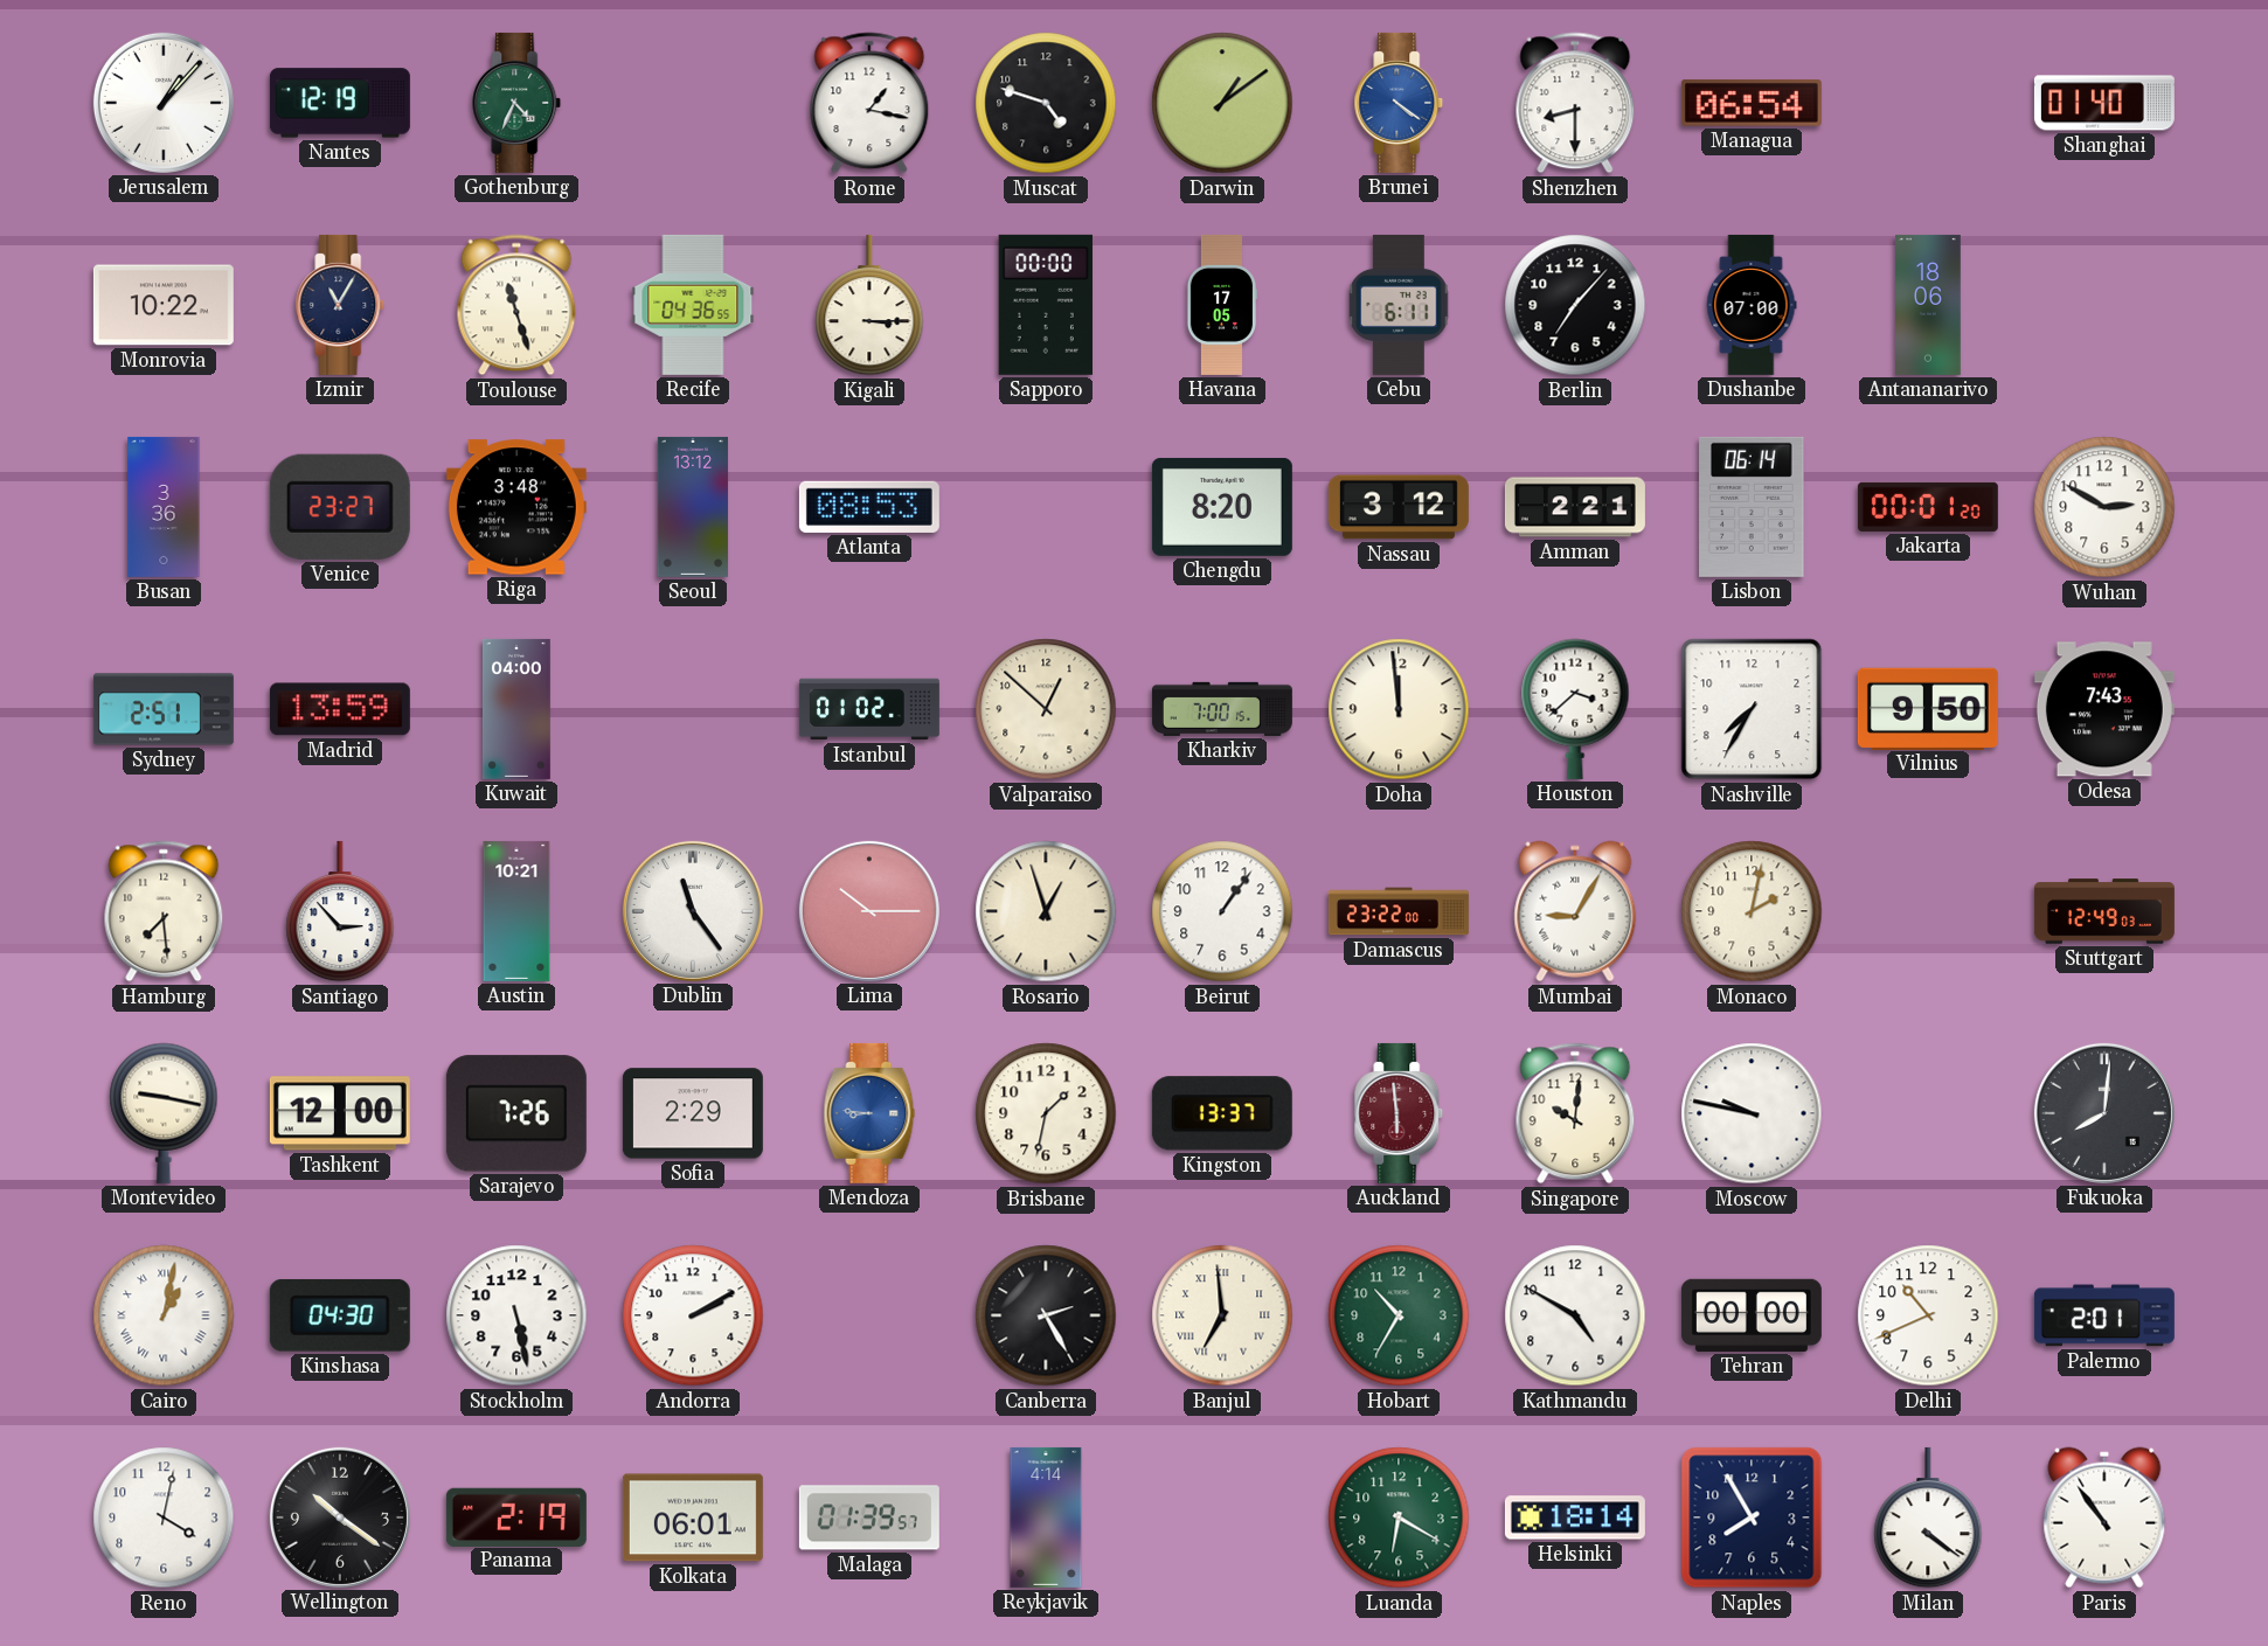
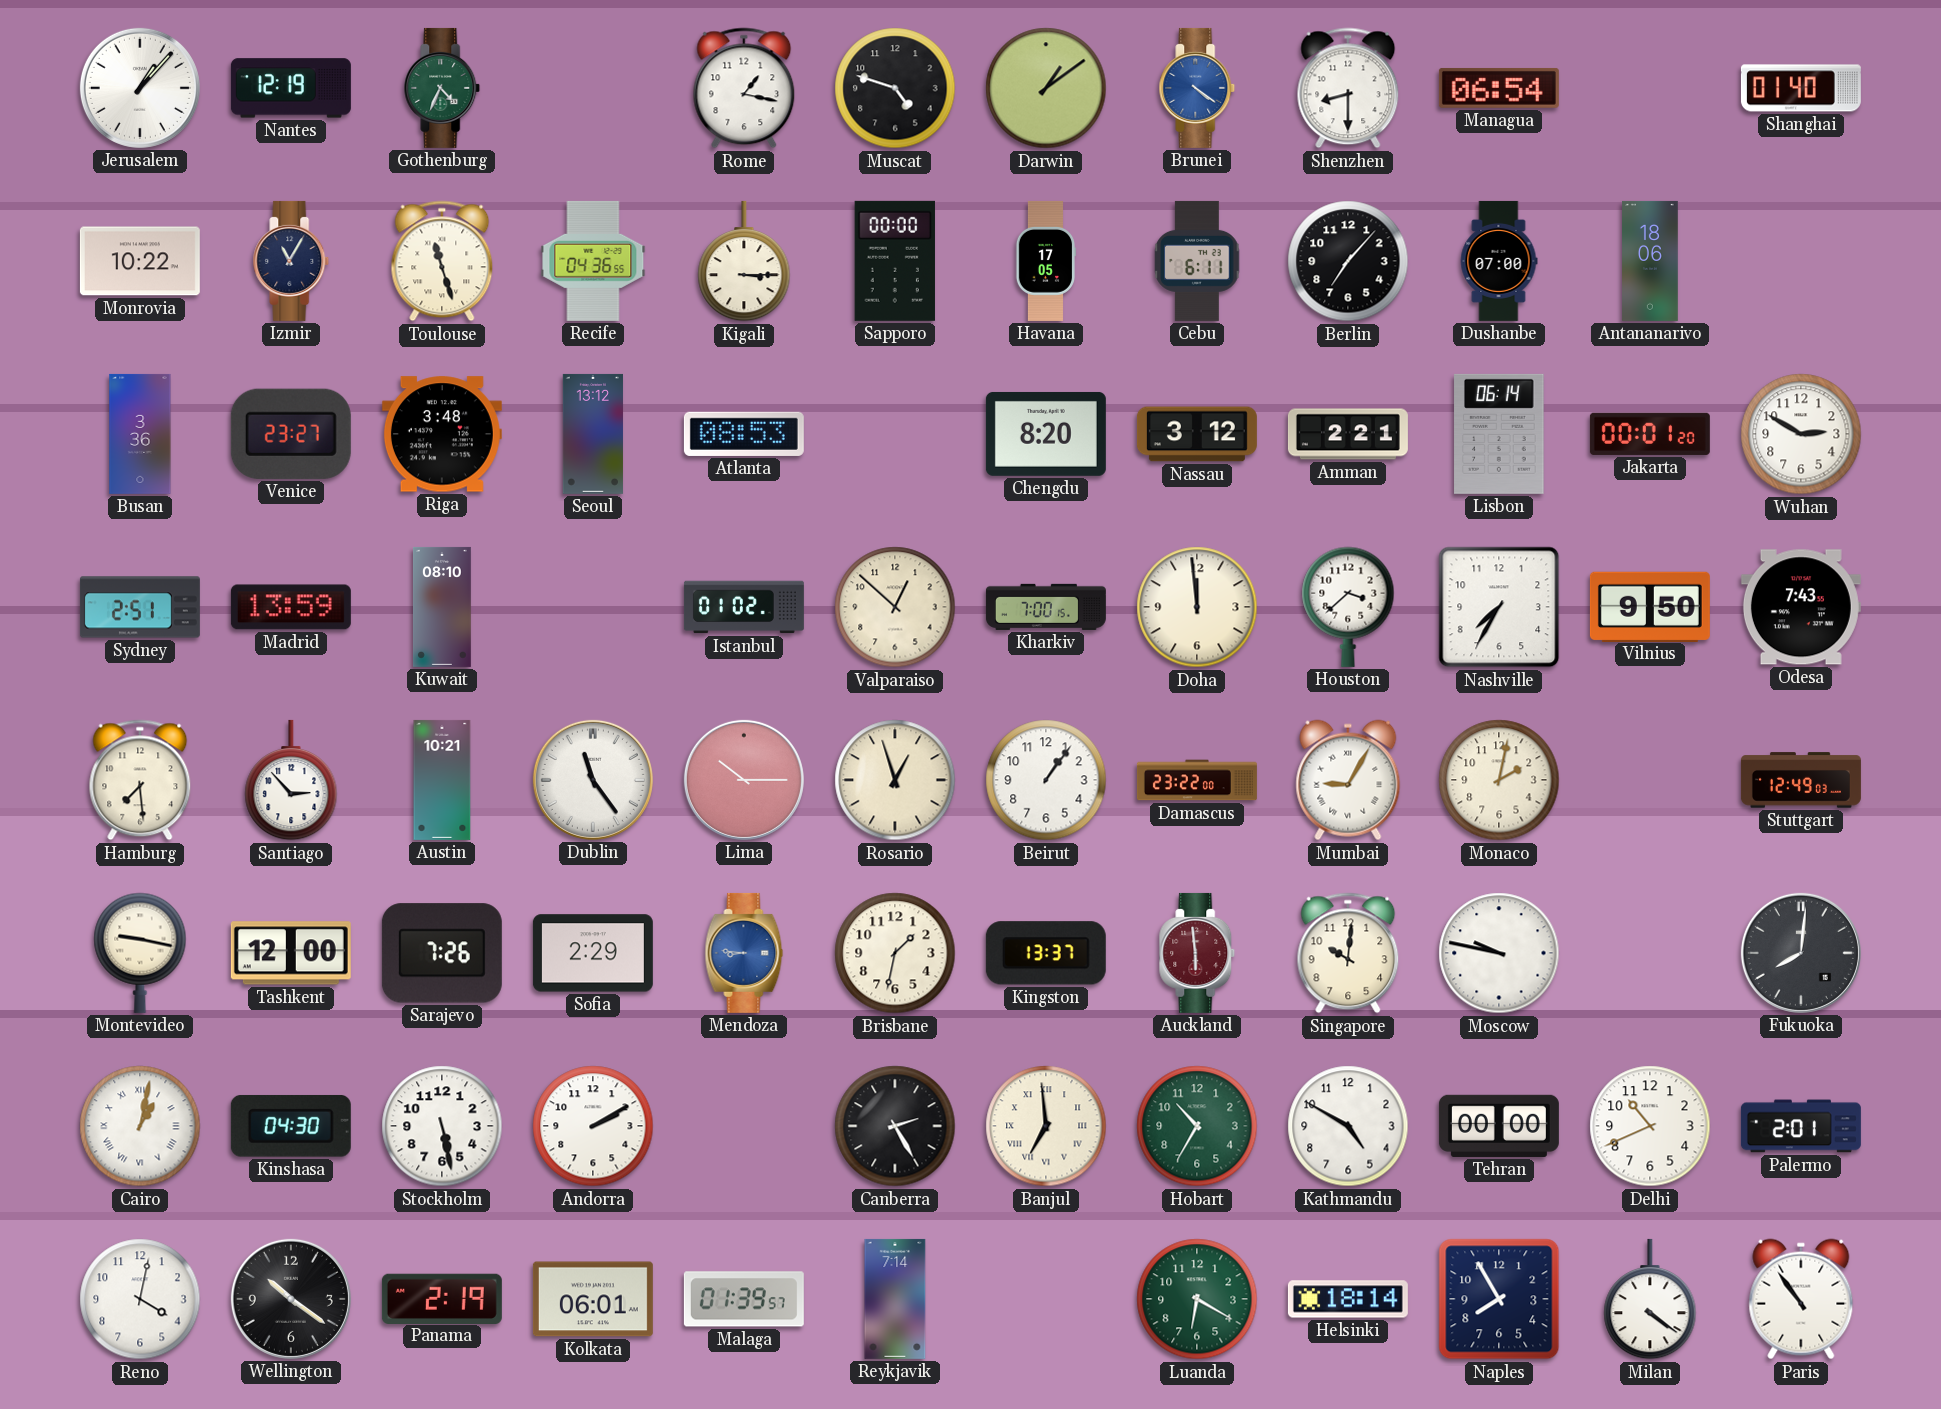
Kuwait: 04:00 -> 08:10
Reykjavik: 4:14 -> 7:14
